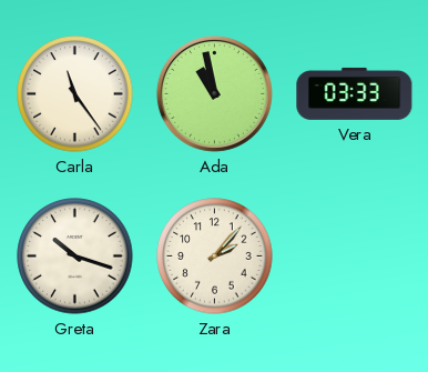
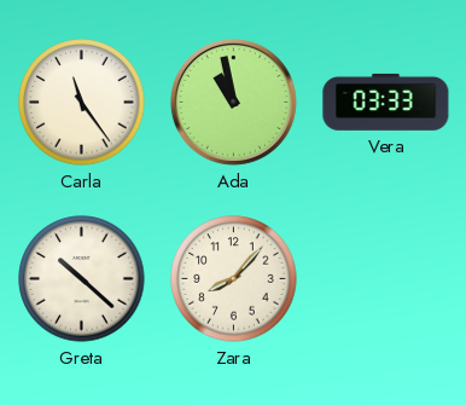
Greta: 10:18 -> 10:22
Zara: 2:07 -> 8:07
